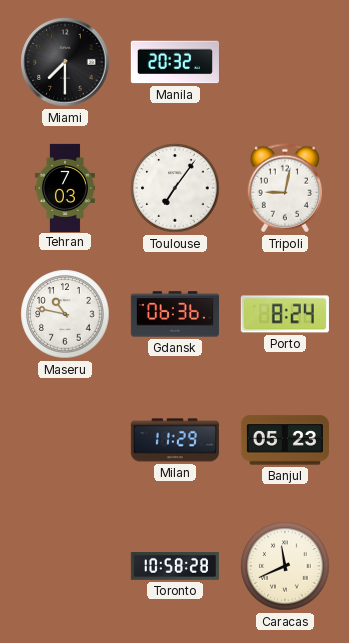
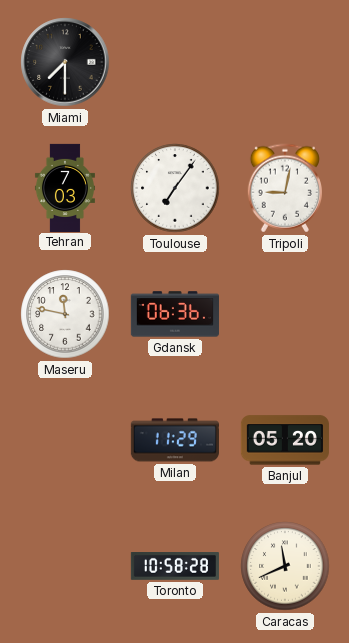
Manila: 20:32 -> none
Maseru: 10:47 -> 11:47
Porto: 8:24 -> none
Banjul: 05:23 -> 05:20
